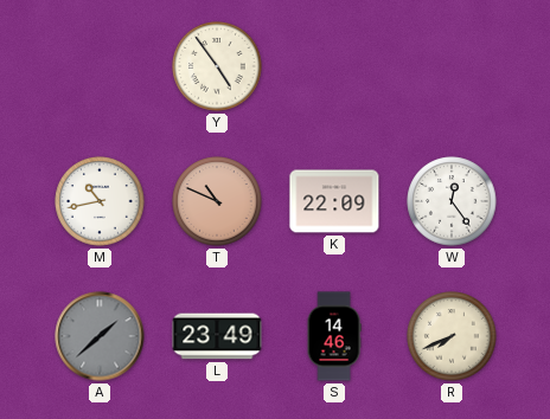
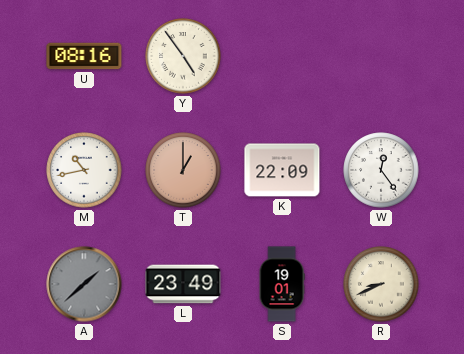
U: none -> 08:16
T: 10:49 -> 1:00
S: 14:46 -> 19:01
R: 7:41 -> 8:41
